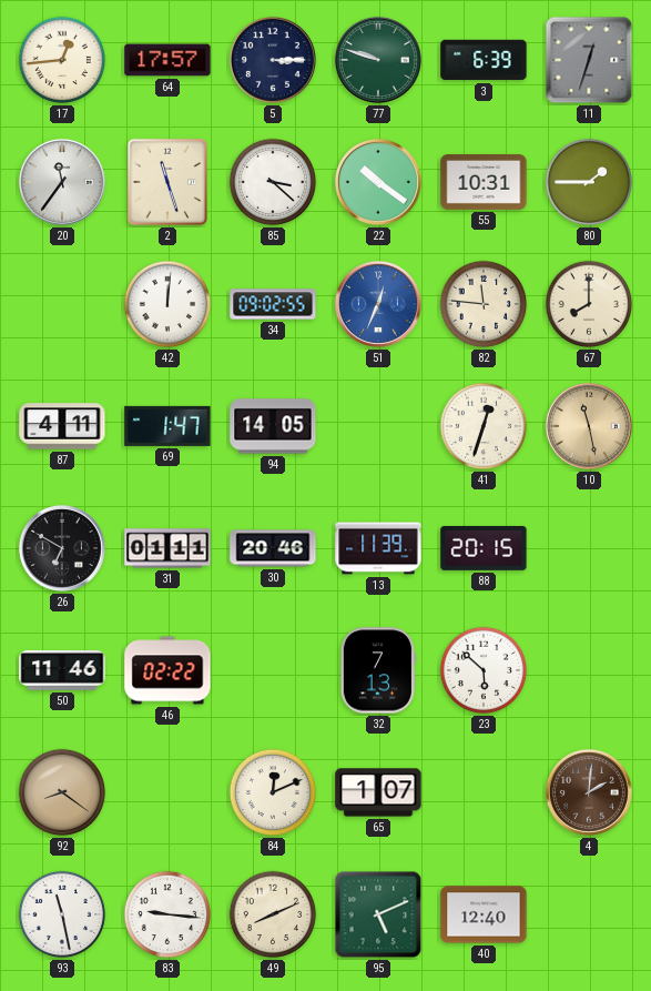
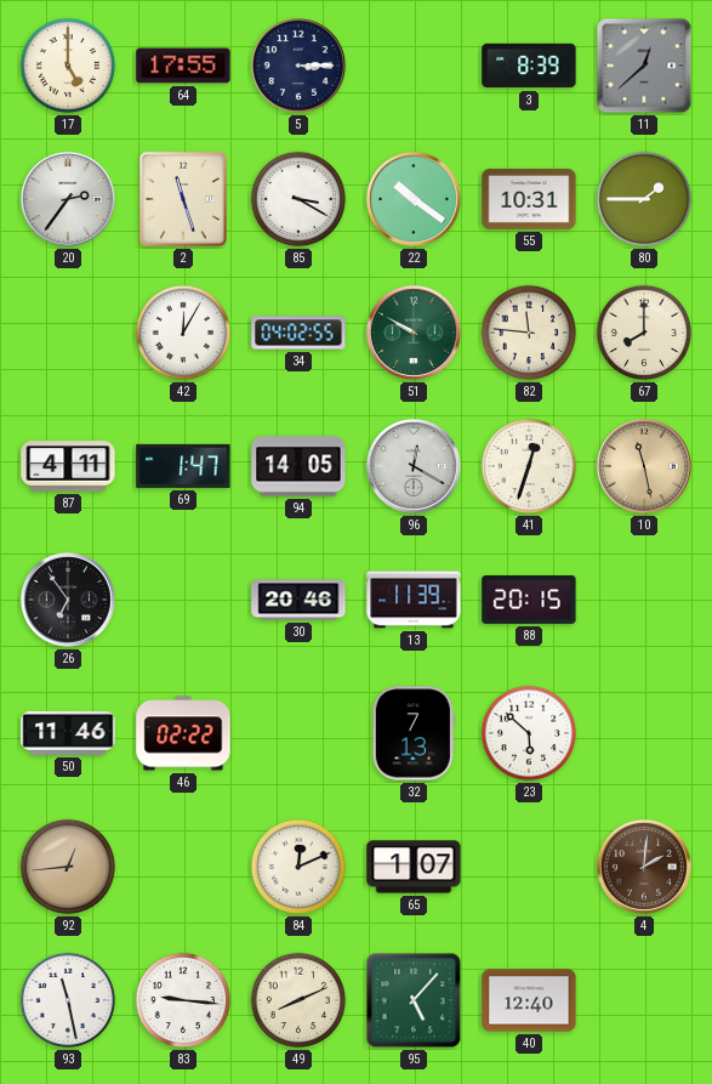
17: 12:44 -> 5:00
64: 17:57 -> 17:55
77: 9:48 -> none
3: 6:39 -> 8:39
11: 12:33 -> 12:38
20: 11:36 -> 2:36
85: 3:22 -> 3:20
42: 12:01 -> 12:05
34: 09:02 -> 04:02
51: 12:34 -> 9:50
51 dial: blue -> green
96: none -> 12:20
26: 6:50 -> 6:54
31: 01:11 -> none
92: 8:21 -> 12:44
95: 5:11 -> 5:07
